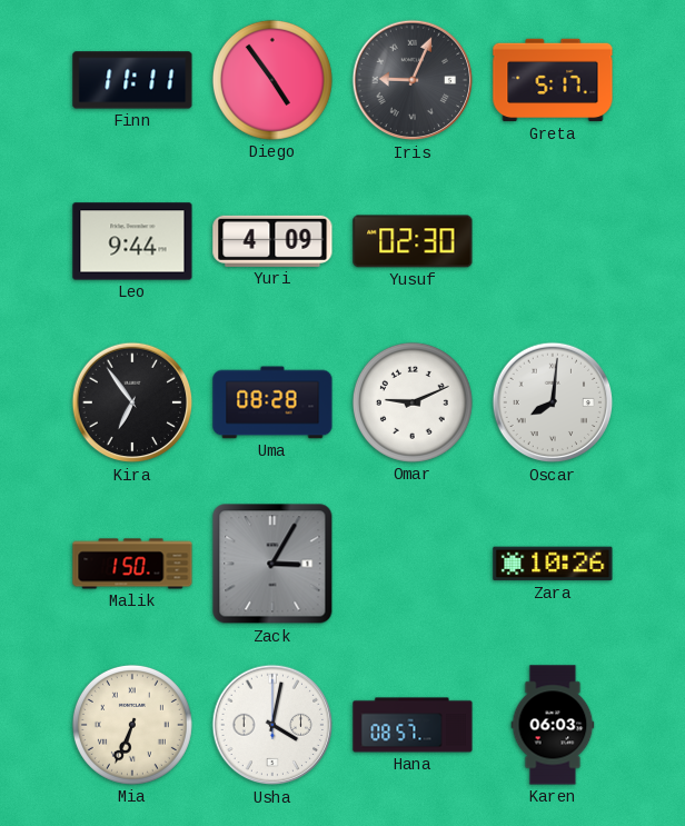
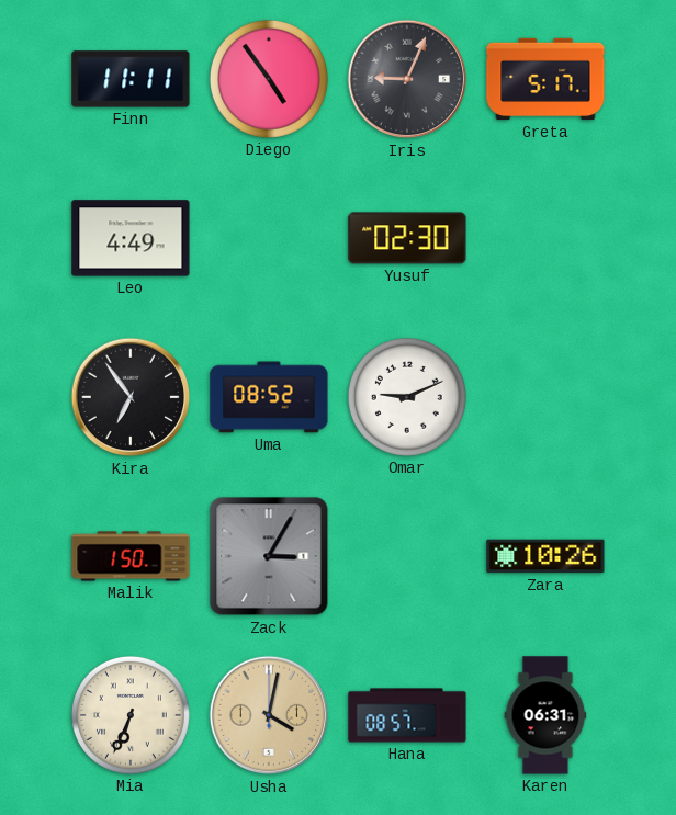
Leo: 9:44 -> 4:49
Yuri: 4:09 -> none
Uma: 08:28 -> 08:52
Oscar: 8:01 -> none
Usha dial: white -> champagne
Karen: 06:03 -> 06:31
